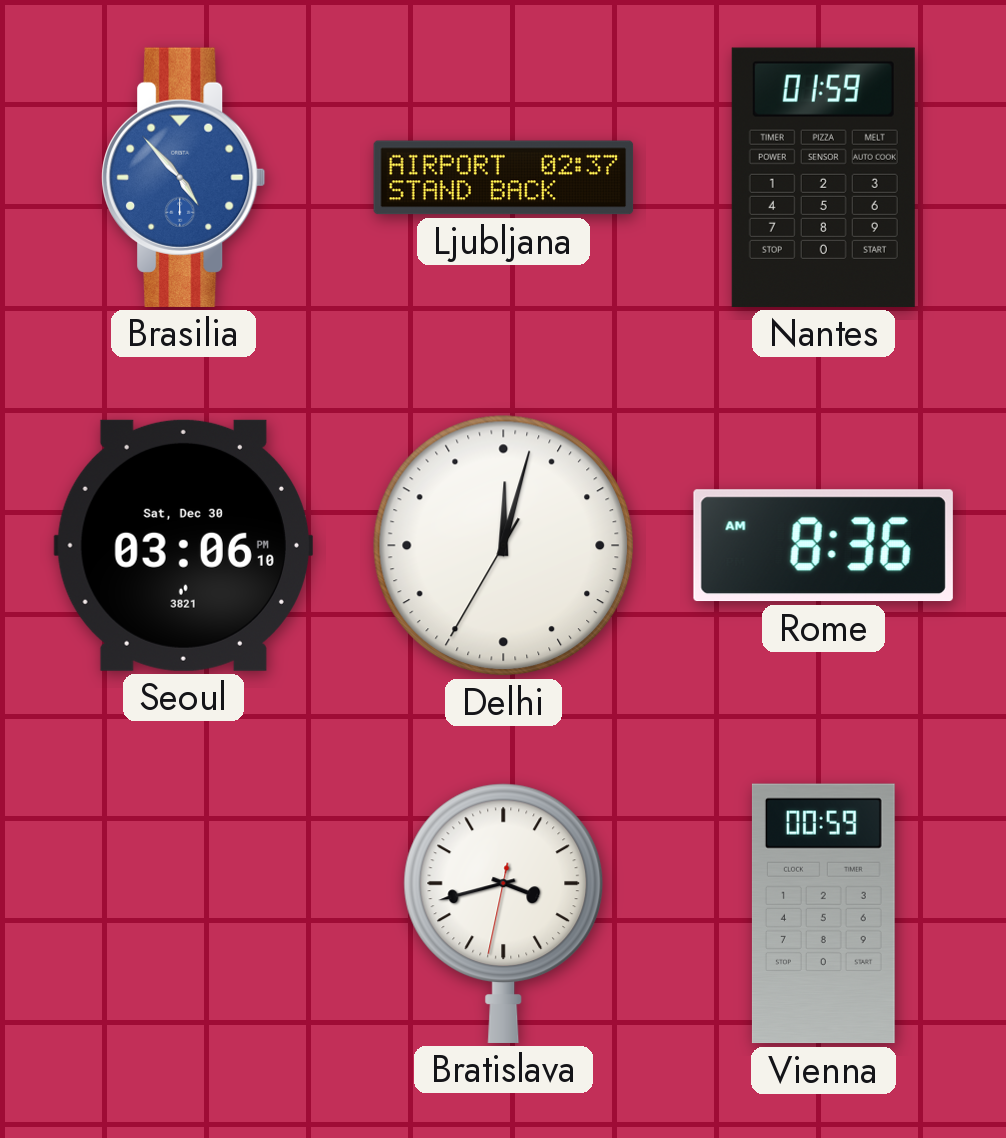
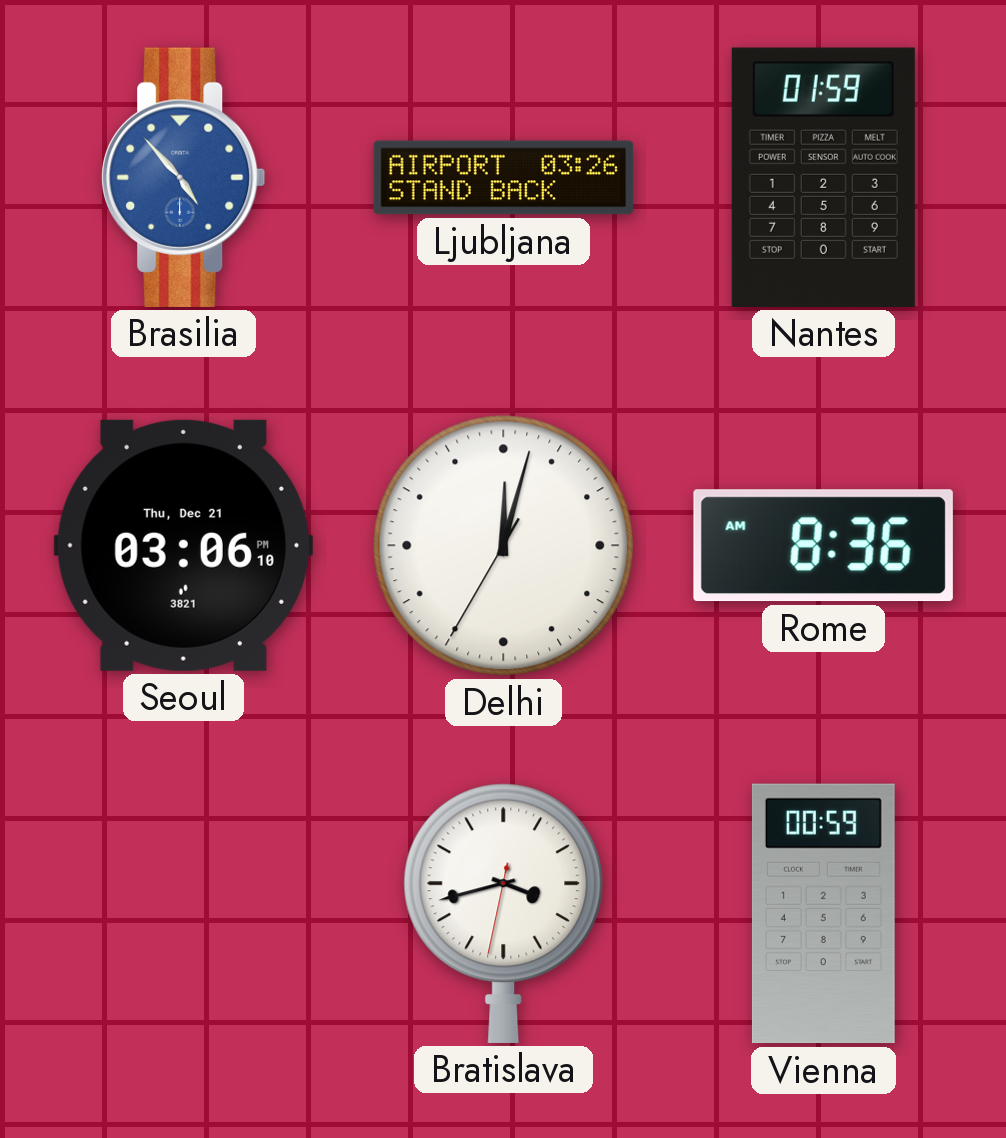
Ljubljana: 02:37 -> 03:26
Seoul date: Sat, Dec 30 -> Thu, Dec 21
